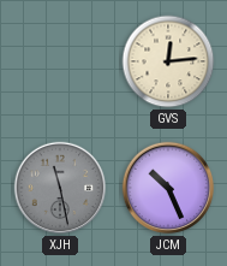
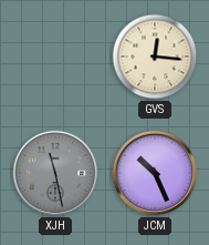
GVS: 12:14 -> 12:16
